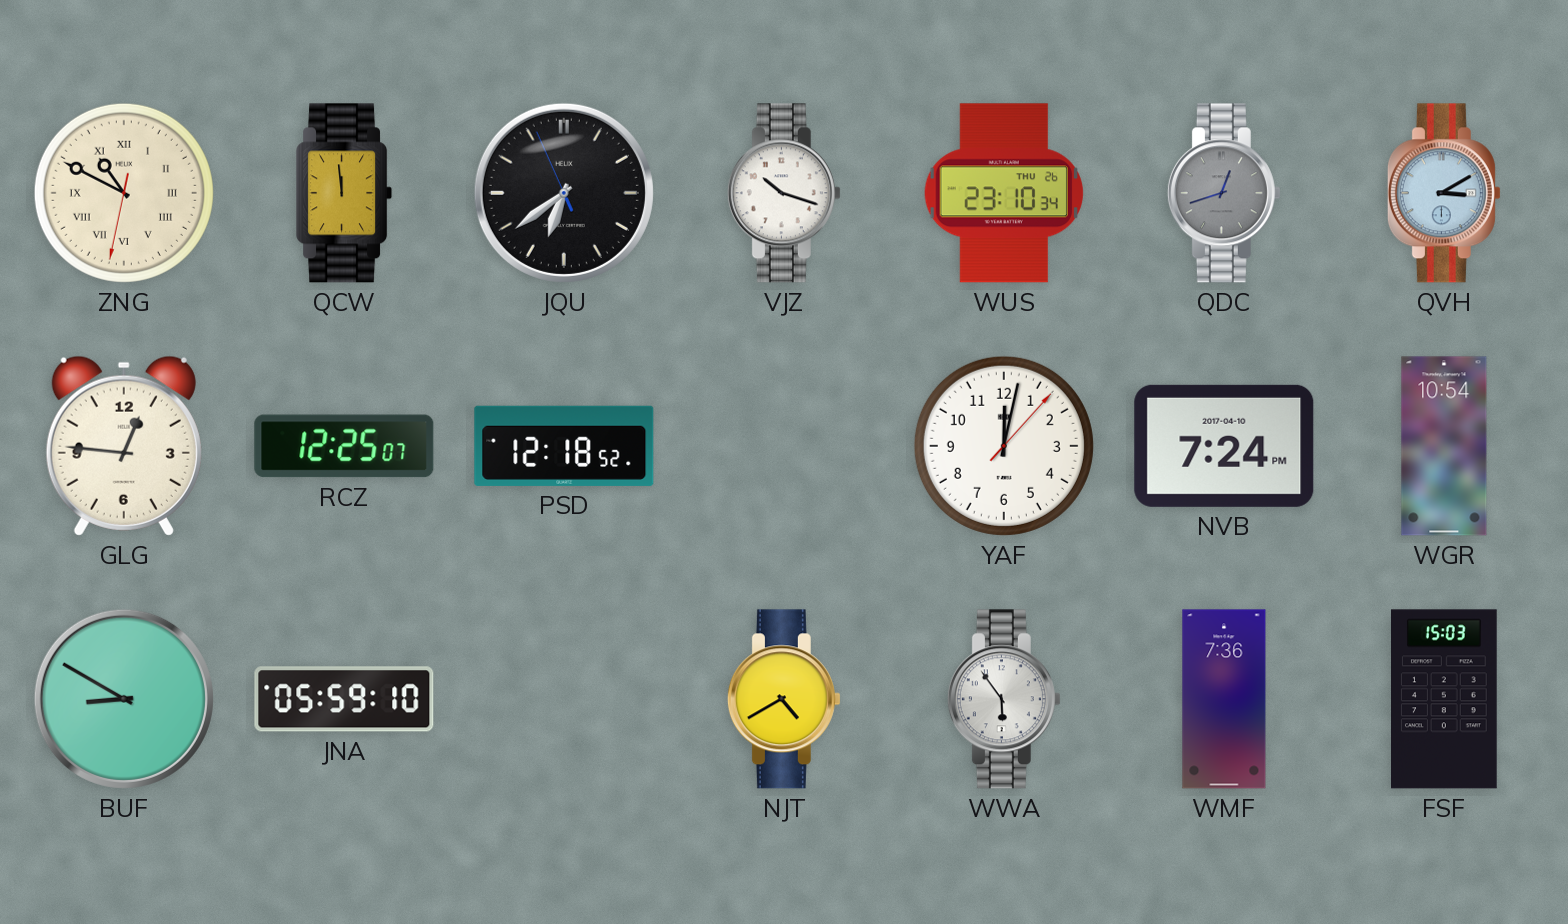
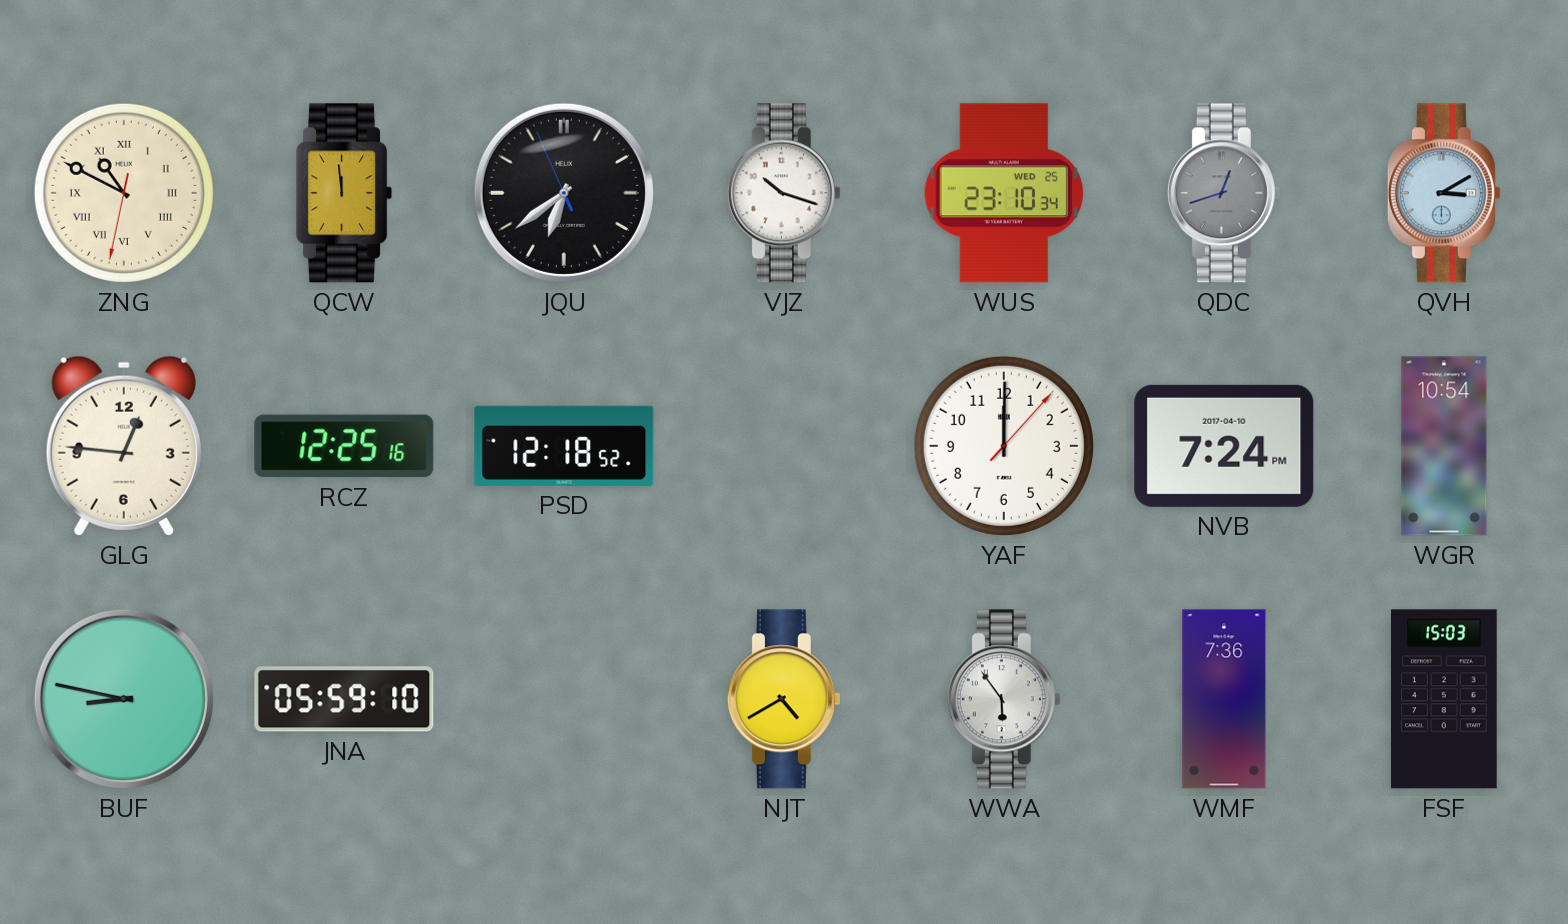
WUS date: THU 26 -> WED 25
RCZ: 12:25:07 -> 12:25:16
YAF: 12:02 -> 12:00
BUF: 8:50 -> 8:47
